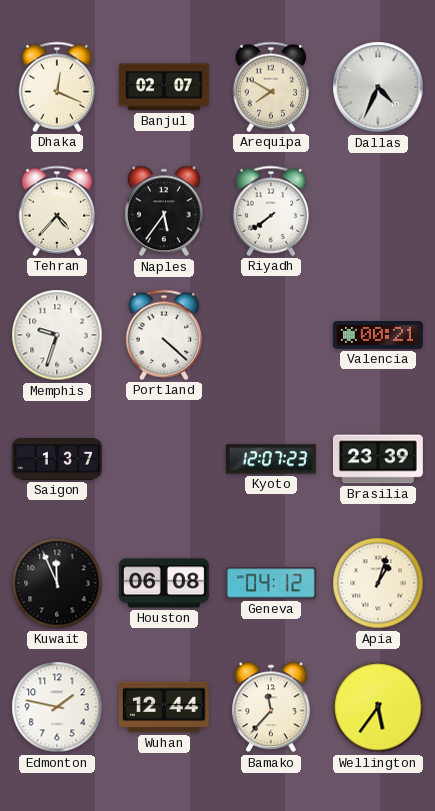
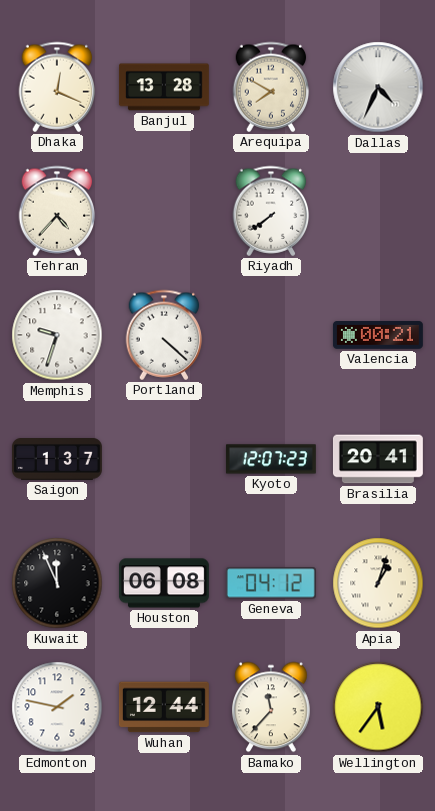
Banjul: 02:07 -> 13:28
Naples: 5:36 -> none
Brasilia: 23:39 -> 20:41
